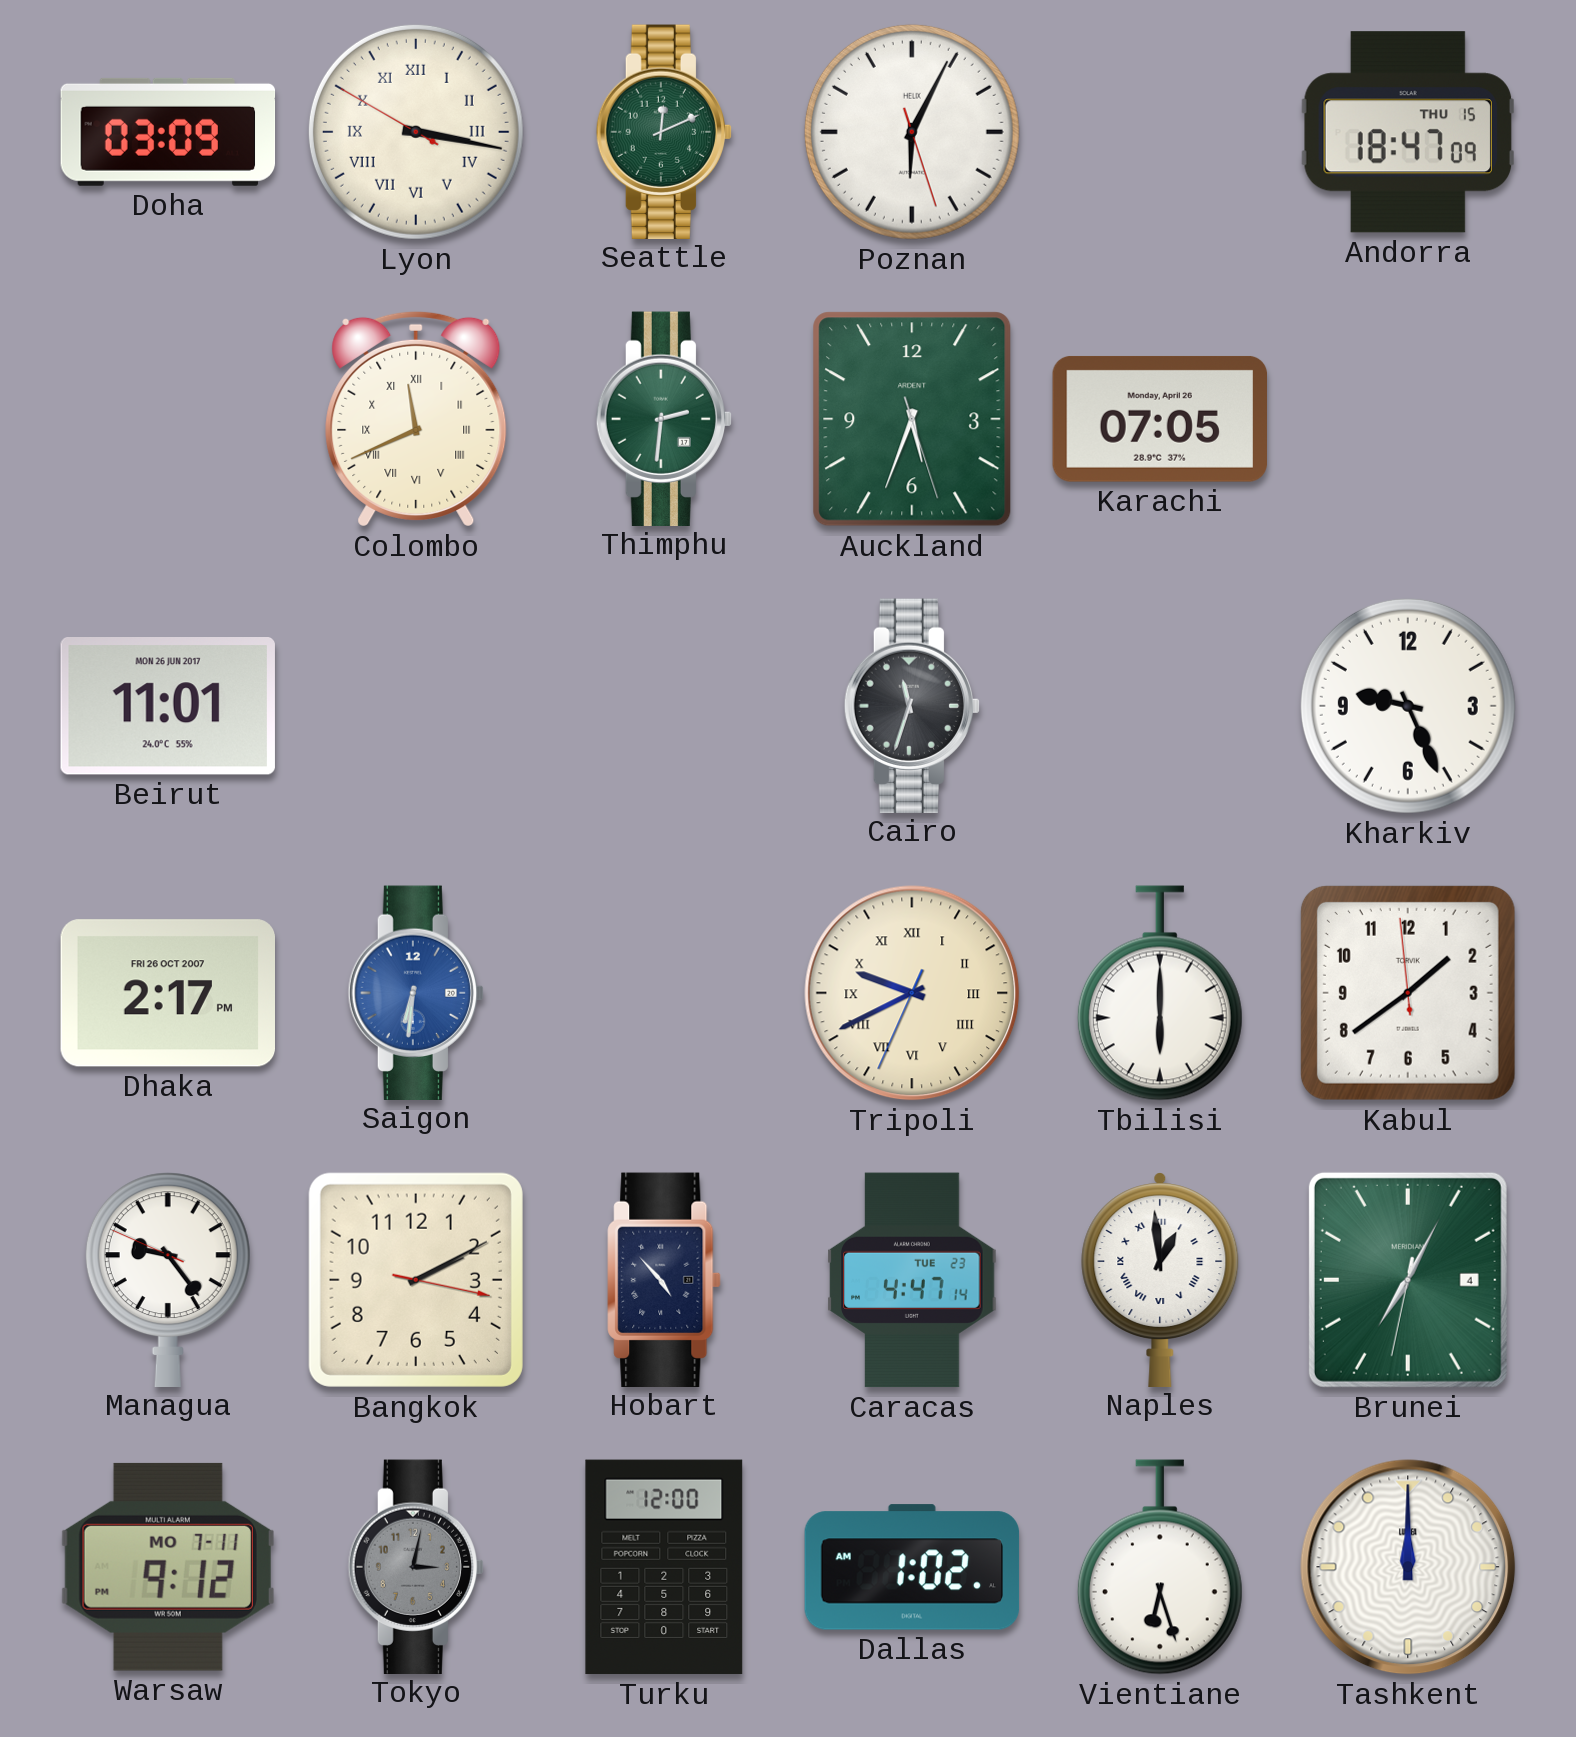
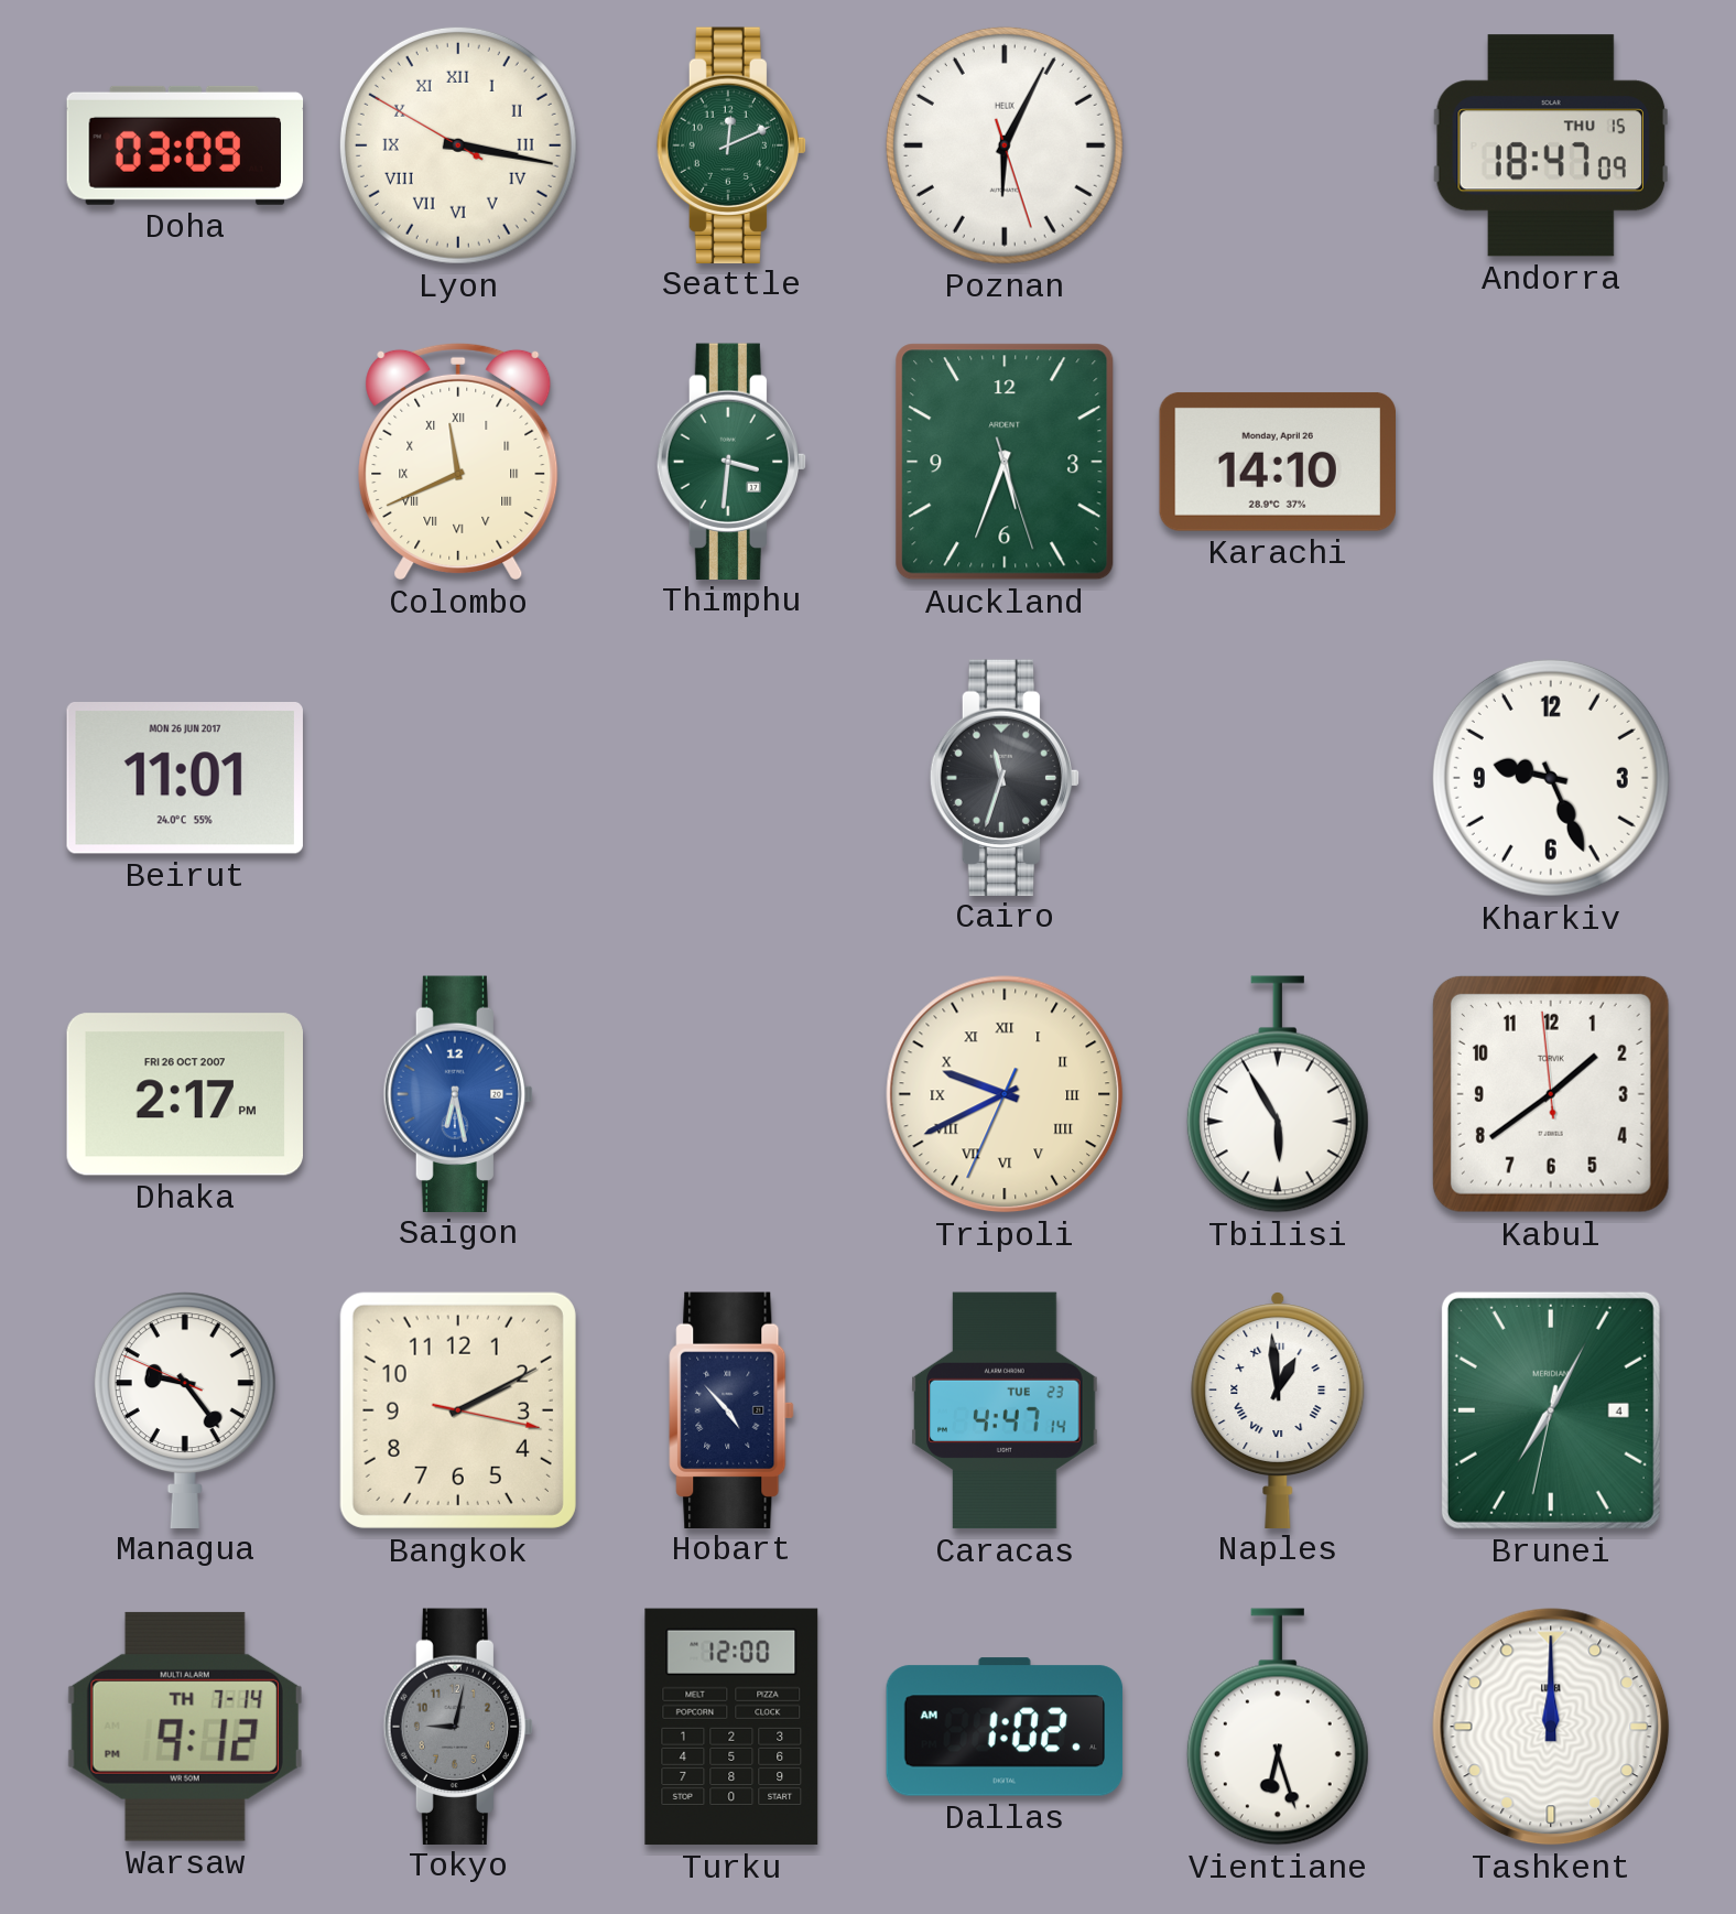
Thimphu: 2:31 -> 3:31
Karachi: 07:05 -> 14:10
Saigon: 6:31 -> 6:28
Tbilisi: 6:00 -> 5:55
Warsaw date: MO 7-11 -> TH 7-14
Tokyo: 3:02 -> 9:02
